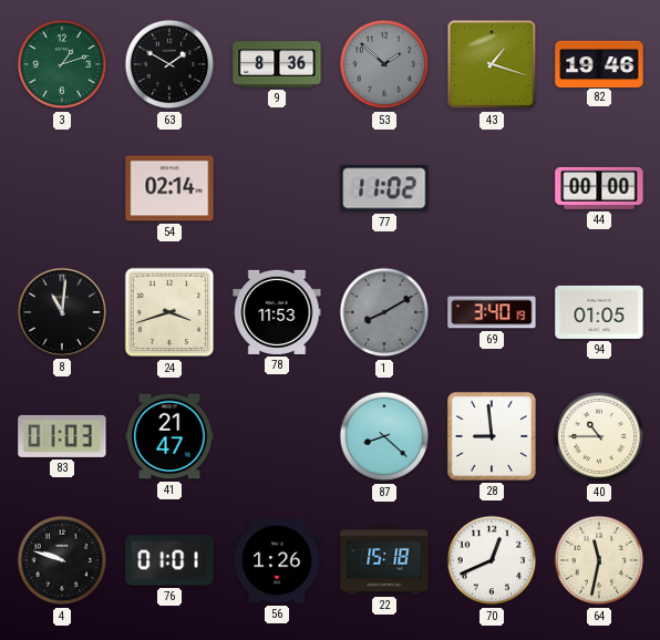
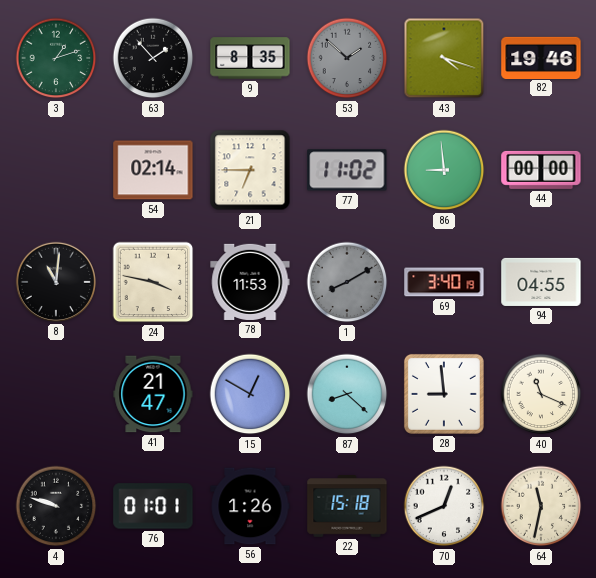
63: 1:50 -> 1:53
9: 8:36 -> 8:35
43: 1:18 -> 4:18
21: none -> 6:45
86: none -> 8:59
24: 3:42 -> 3:47
94: 01:05 -> 04:55
83: 01:03 -> none
15: none -> 12:50
40: 10:45 -> 11:19
